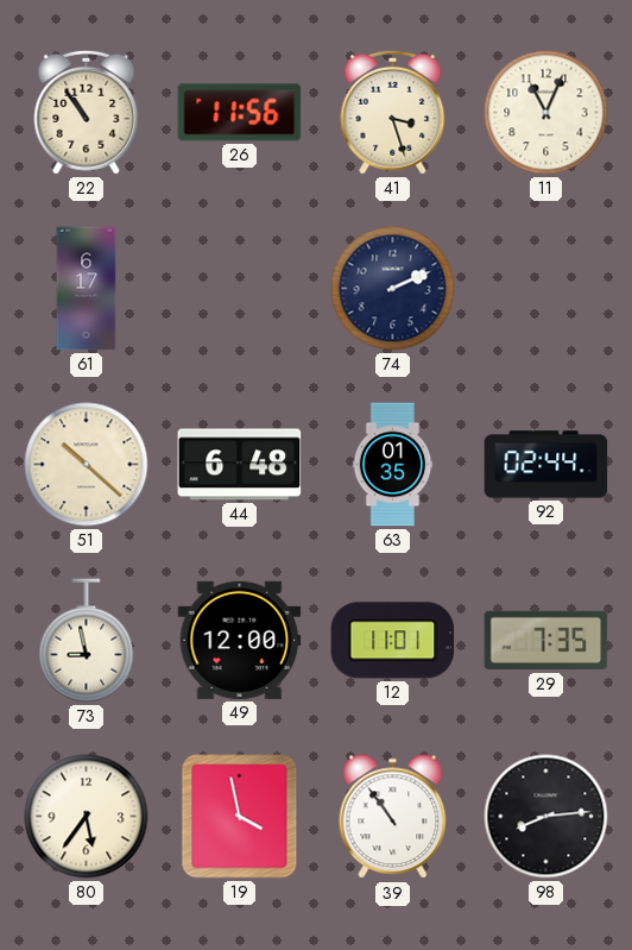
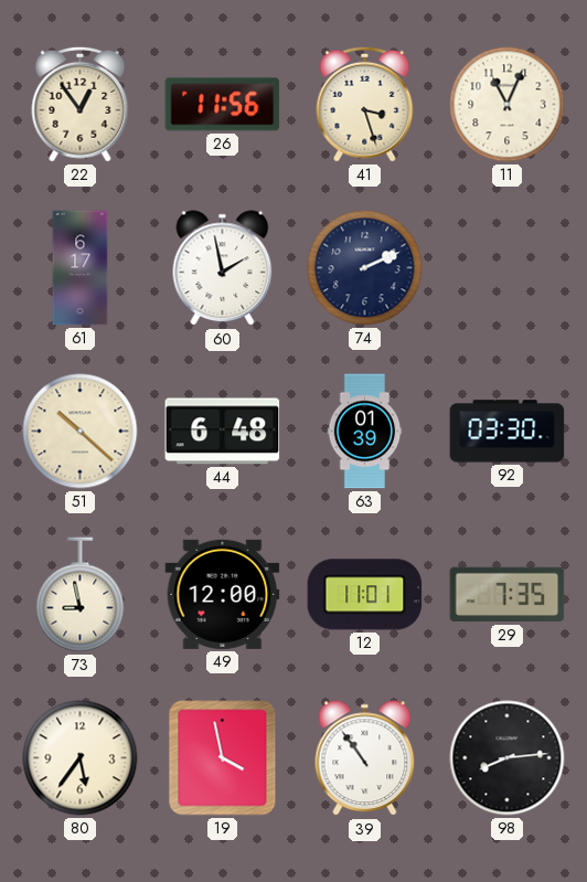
22: 10:54 -> 12:54
60: none -> 1:58
63: 01:35 -> 01:39
92: 02:44 -> 03:30
